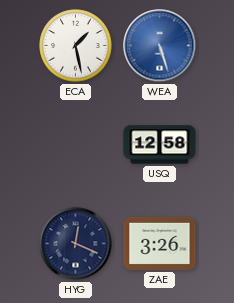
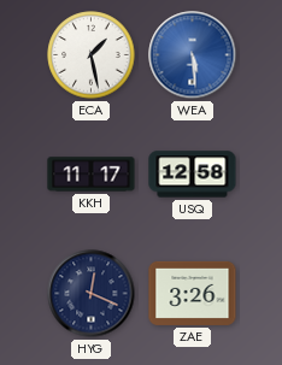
WEA: 5:27 -> 5:29
KKH: none -> 11:17
